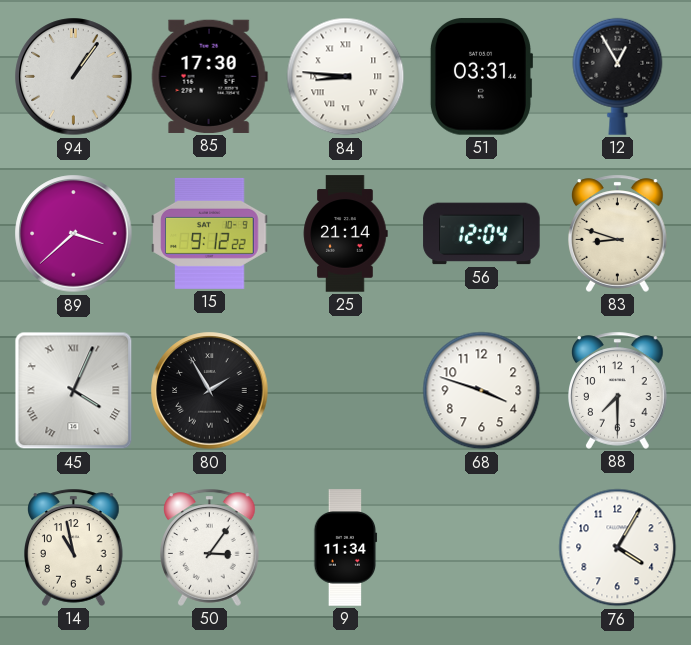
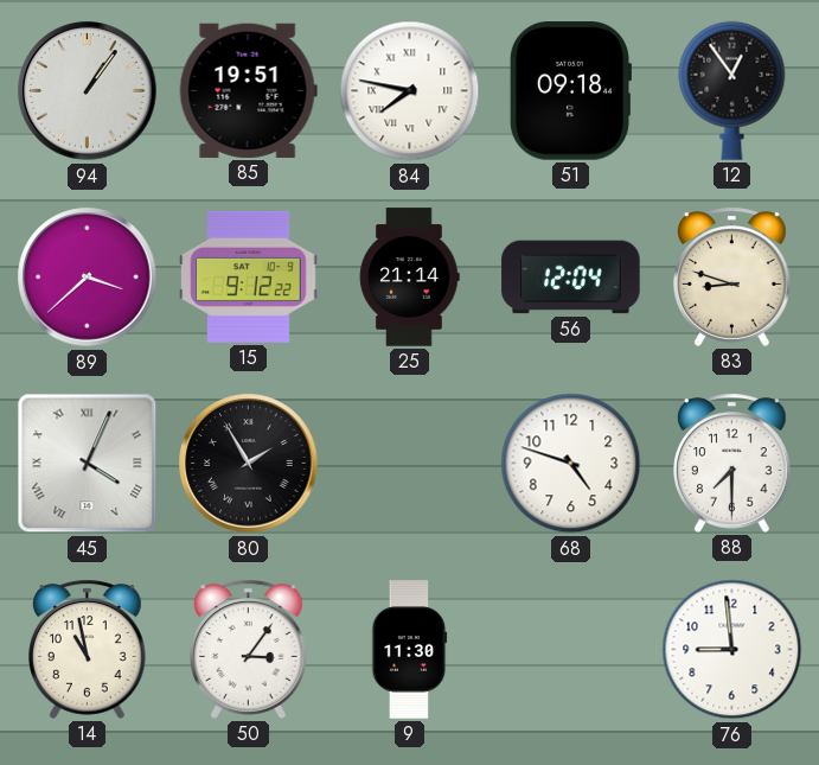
85: 17:30 -> 19:51
84: 8:46 -> 7:47
51: 03:31 -> 09:18
12: 12:55 -> 12:54
68: 3:48 -> 4:48
9: 11:34 -> 11:30
76: 4:05 -> 8:59
